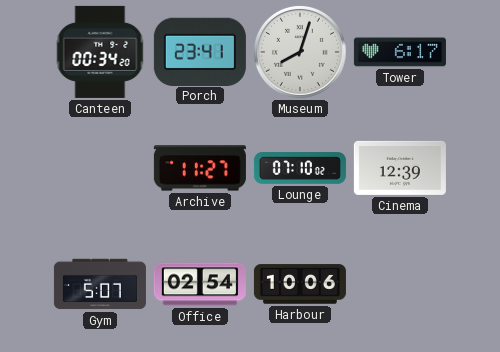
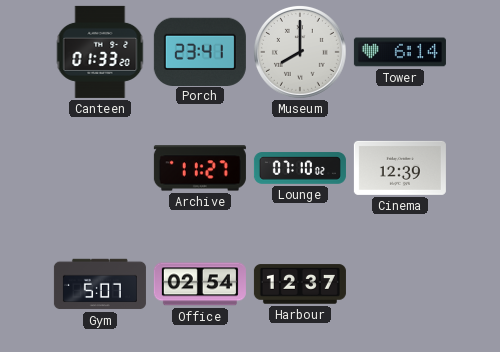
Canteen: 00:34 -> 01:33
Museum: 8:03 -> 8:00
Tower: 6:17 -> 6:14
Harbour: 10:06 -> 12:37
